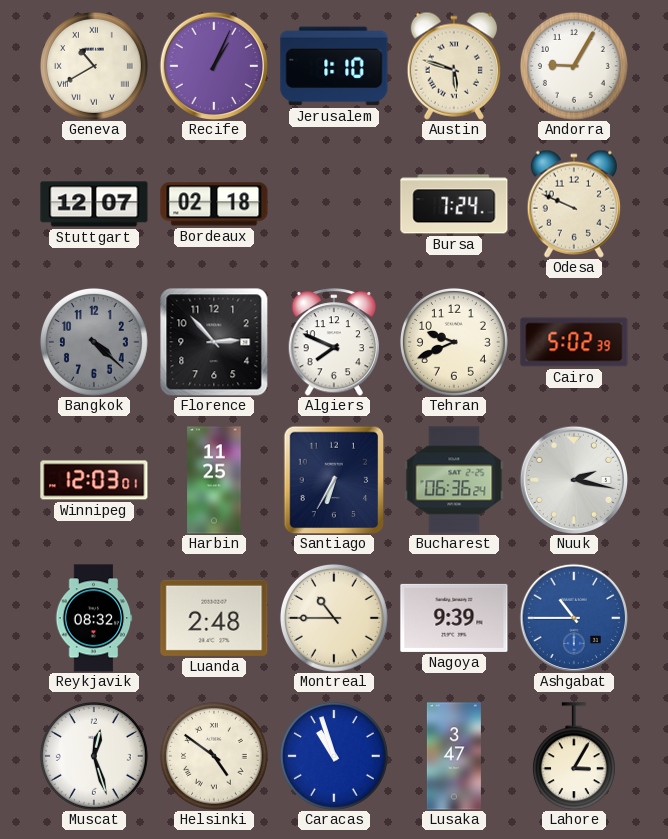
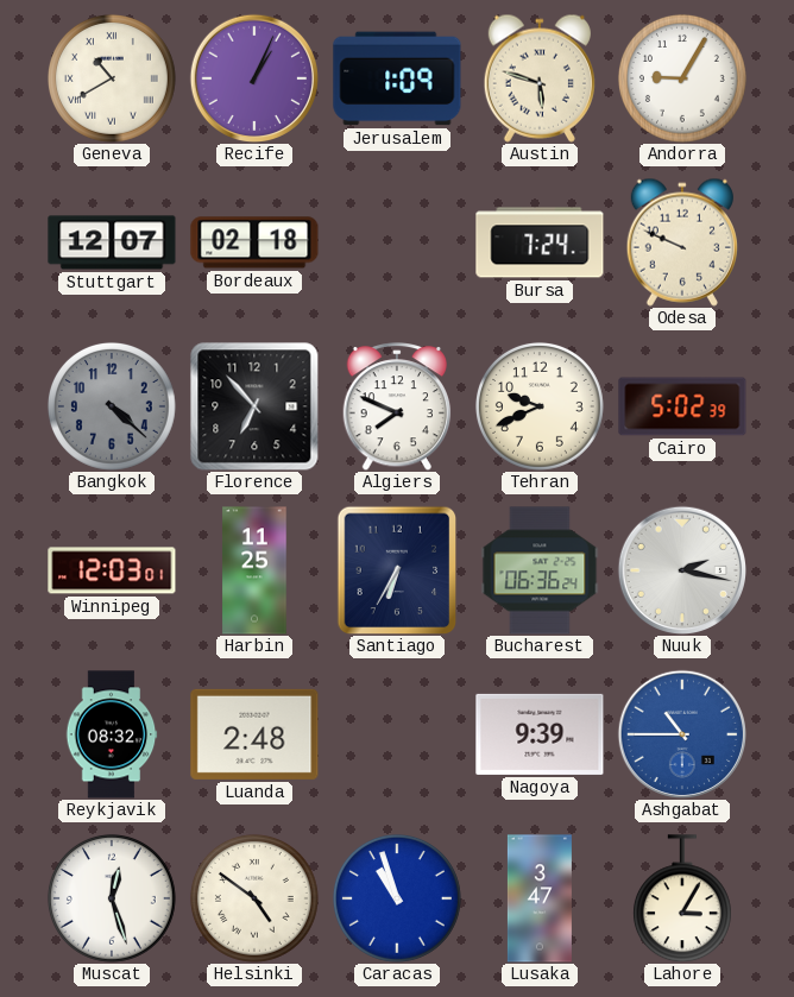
Jerusalem: 1:10 -> 1:09
Florence: 2:53 -> 6:53
Montreal: 10:45 -> none
